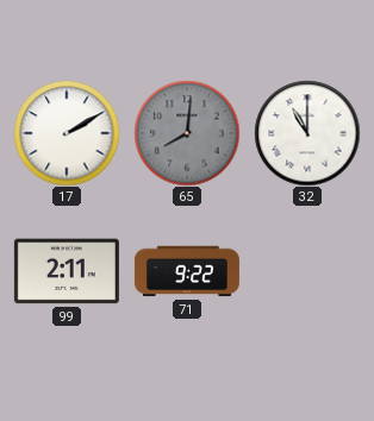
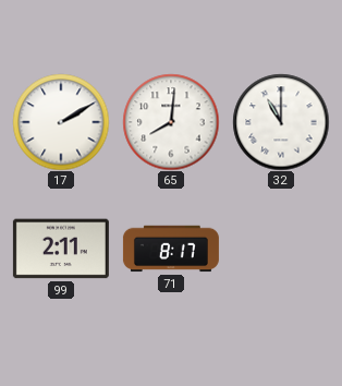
65 dial: grey -> white
71: 9:22 -> 8:17
